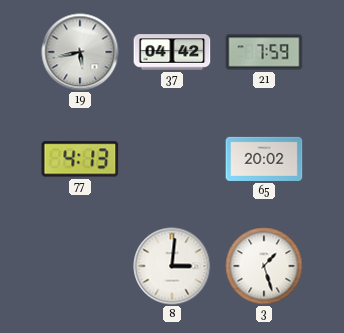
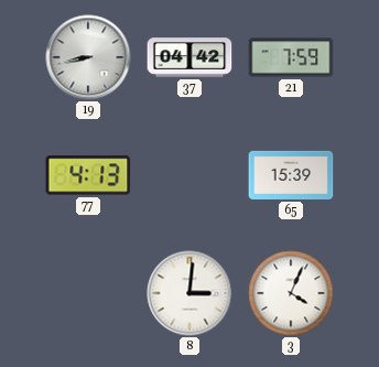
19: 5:43 -> 8:43
65: 20:02 -> 15:39
3: 1:27 -> 4:04
